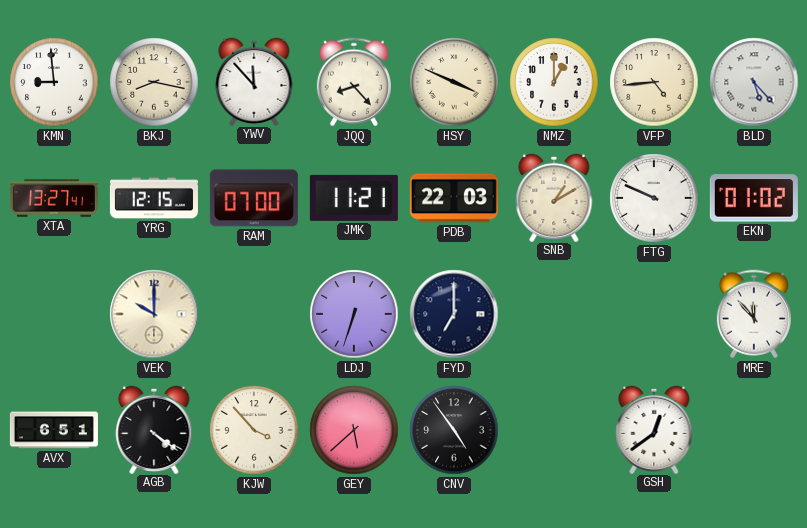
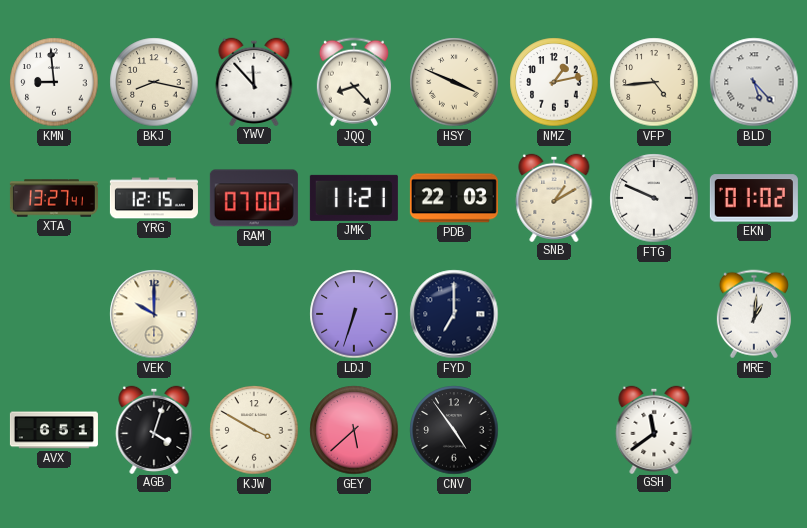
NMZ: 1:00 -> 1:13
MRE: 11:53 -> 1:01
AGB: 4:21 -> 4:03
KJW: 3:53 -> 3:50
GSH: 12:39 -> 11:39
